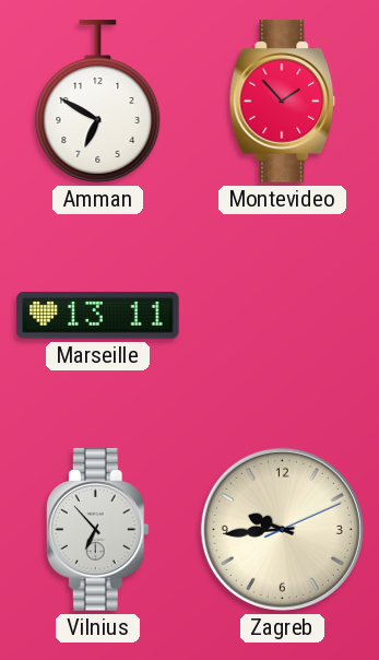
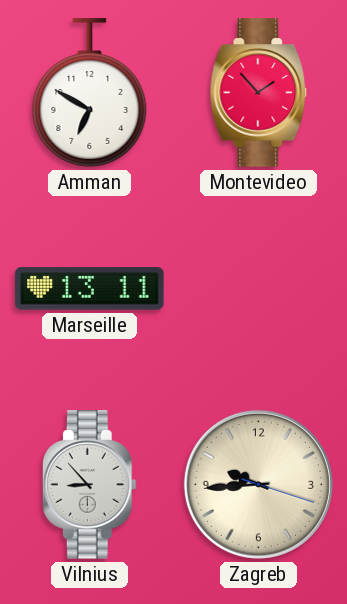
Vilnius: 6:53 -> 8:53
Zagreb: 9:44:11 -> 9:44:18
